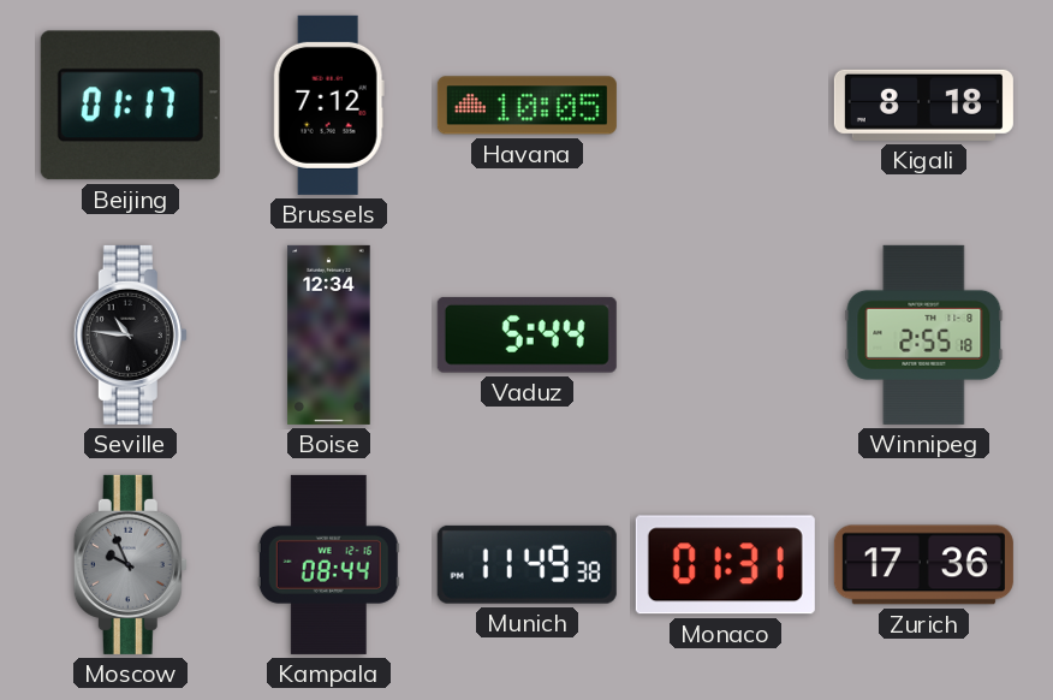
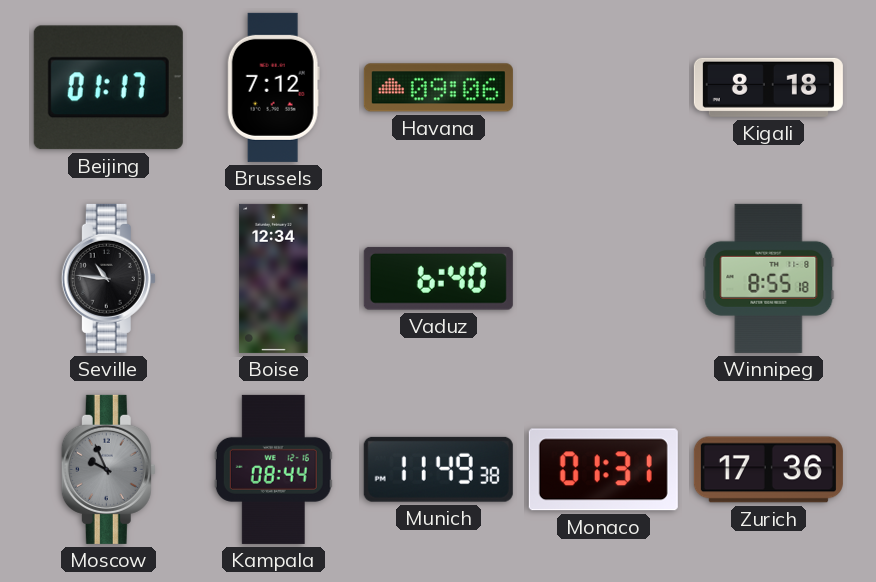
Havana: 10:05 -> 09:06
Vaduz: 5:44 -> 6:40
Winnipeg: 2:55 -> 8:55
